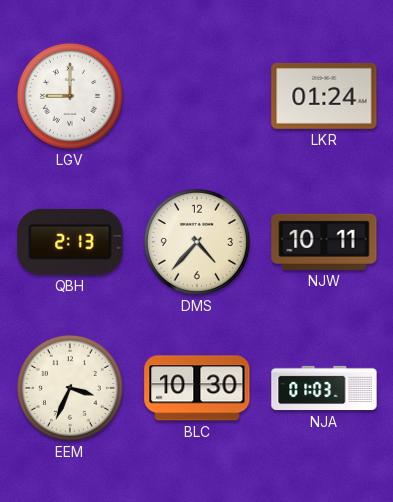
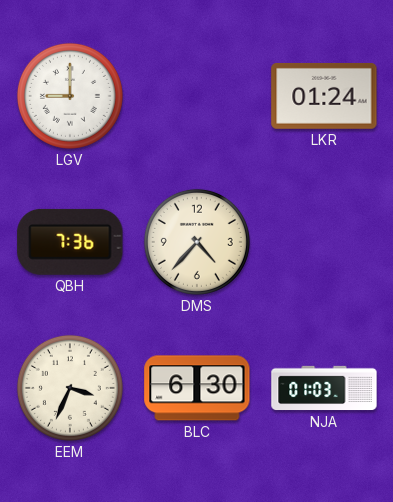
QBH: 2:13 -> 7:36
NJW: 10:11 -> none
BLC: 10:30 -> 6:30
